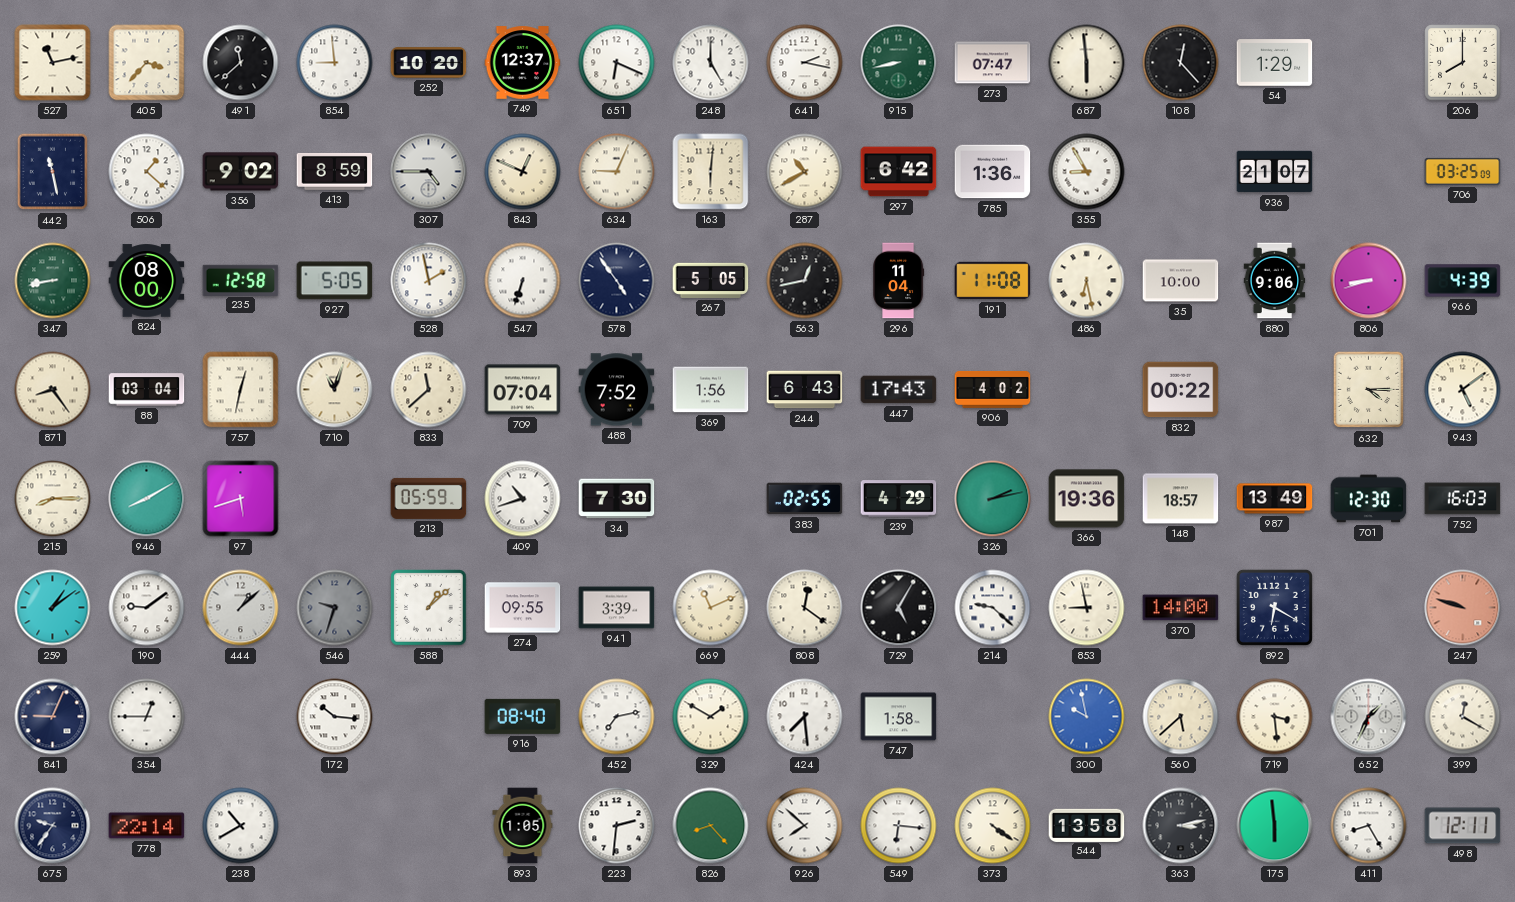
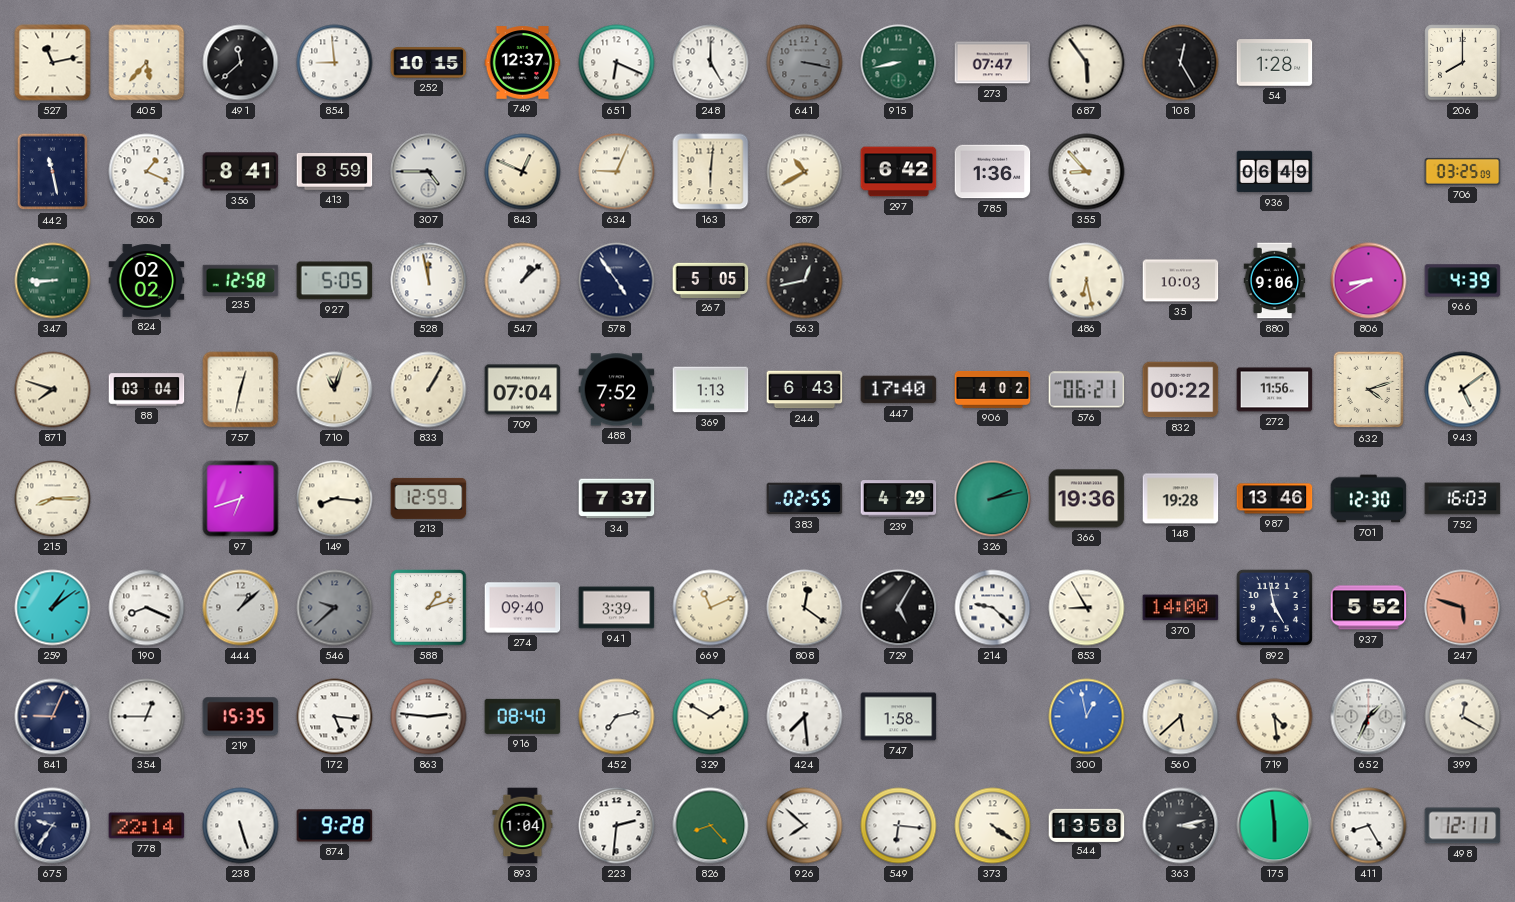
405: 3:37 -> 5:37
252: 10:20 -> 10:15
641: 2:17 -> 3:17
641 dial: white -> grey
687: 5:59 -> 5:54
108: 12:23 -> 12:25
54: 1:29 -> 1:28
506: 1:22 -> 1:19
356: 9:02 -> 8:41
355: 8:55 -> 8:53
936: 21:07 -> 06:49
347: 8:43 -> 8:45
824: 08:00 -> 02:02
528: 1:58 -> 11:58
547: 6:33 -> 1:08
296: 11:04 -> none
191: 11:08 -> none
35: 10:00 -> 10:03
806: 8:42 -> 8:40
871: 8:24 -> 7:48
833: 11:38 -> 1:05
369: 1:56 -> 1:13
447: 17:43 -> 17:40
576: none -> 06:21
272: none -> 11:56
632: 4:15 -> 4:12
946: 8:10 -> none
97: 5:42 -> 6:42
149: none -> 8:16
213: 05:59 -> 12:59
409: 10:42 -> none
34: 7:30 -> 7:37
148: 18:57 -> 19:28
987: 13:49 -> 13:46
190: 9:09 -> 8:19
546: 9:33 -> 9:38
588: 1:08 -> 1:12
274: 09:55 -> 09:40
853: 8:58 -> 8:55
892: 6:20 -> 4:58
937: none -> 5:52
247: 9:48 -> 5:48
219: none -> 15:35
172: 10:16 -> 5:16
863: none -> 2:46
300: 9:58 -> 12:58
719: 3:29 -> 4:29
238: 10:40 -> 5:27
874: none -> 9:28
893: 1:05 -> 1:04
